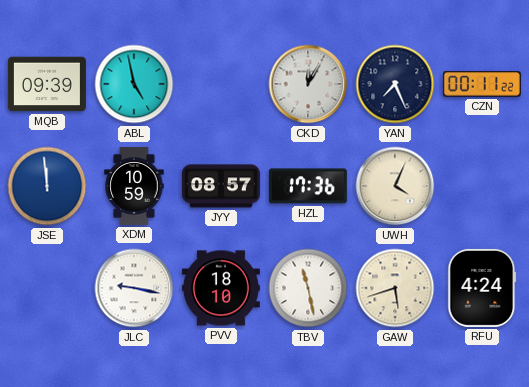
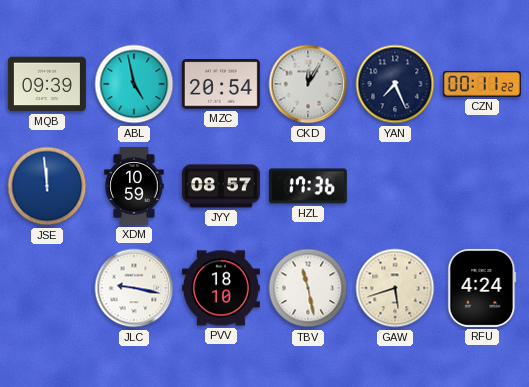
MZC: none -> 20:54
UWH: 4:04 -> none
